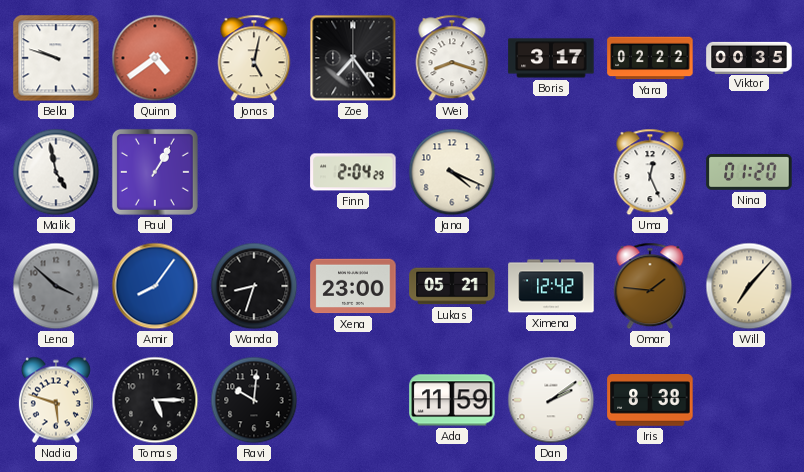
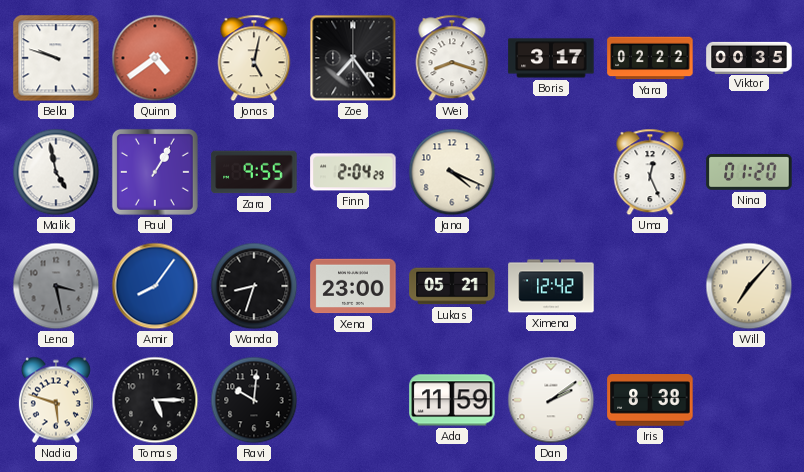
Zara: none -> 9:55
Lena: 3:52 -> 3:28
Omar: 1:46 -> none
